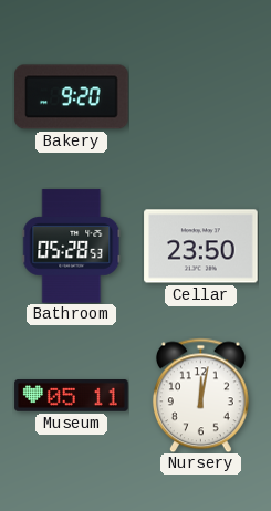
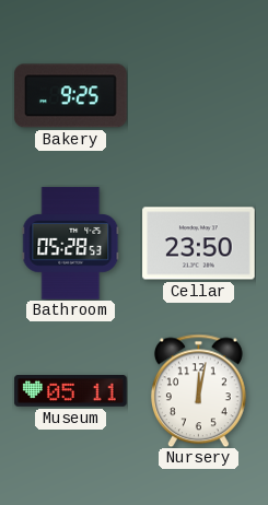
Bakery: 9:20 -> 9:25
